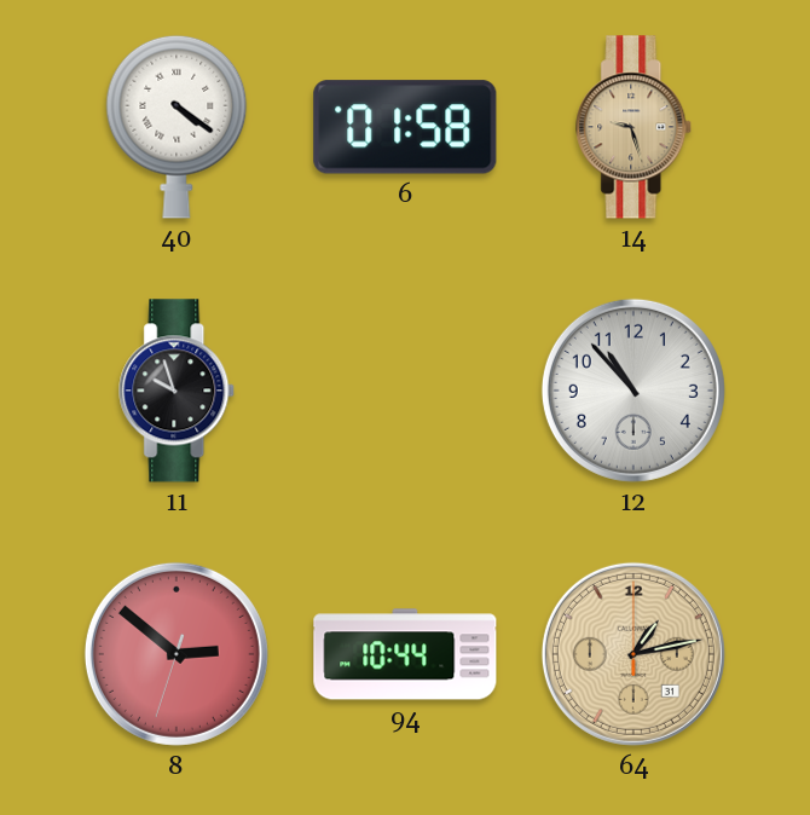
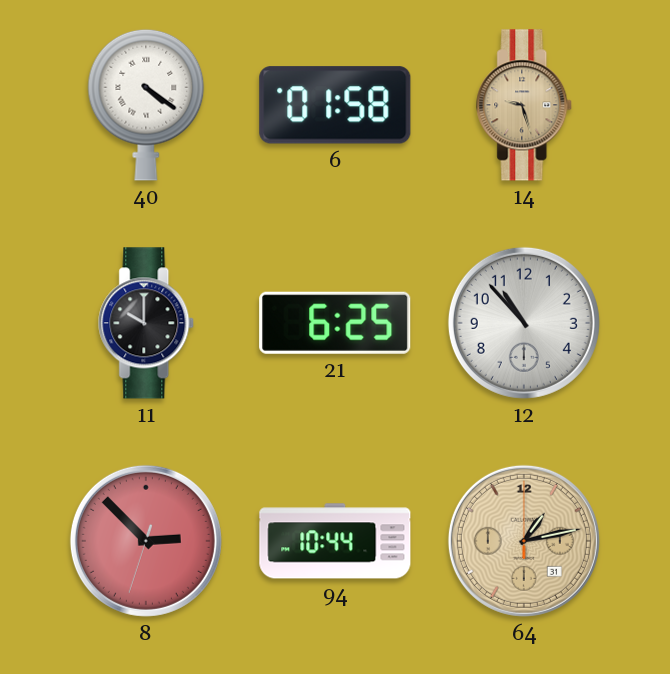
11: 9:57 -> 10:00
21: none -> 6:25
8: 2:51 -> 2:52
